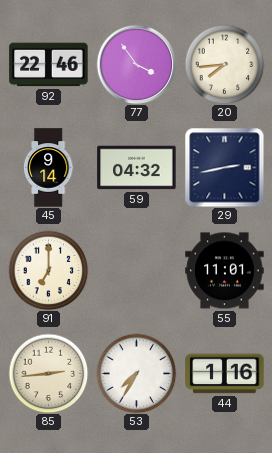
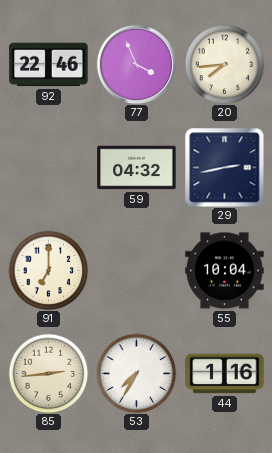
77: 3:54 -> 3:56
45: 9:14 -> none
55: 11:01 -> 10:04
